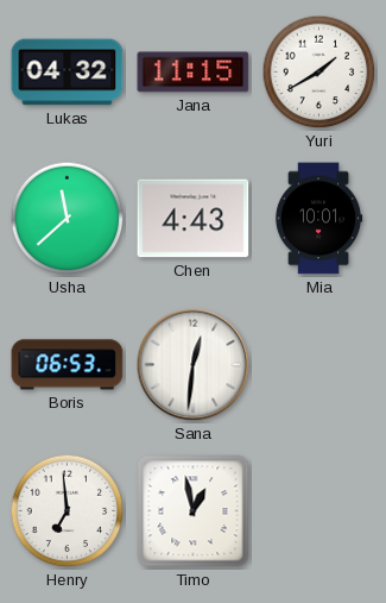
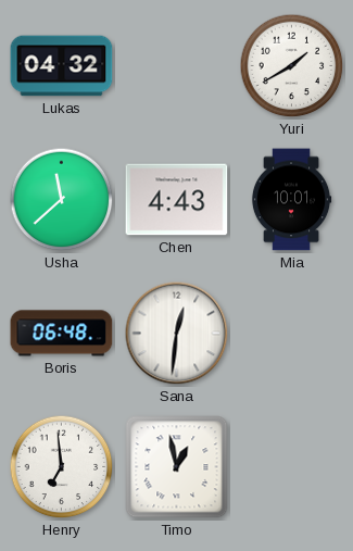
Jana: 11:15 -> none
Boris: 06:53 -> 06:48
